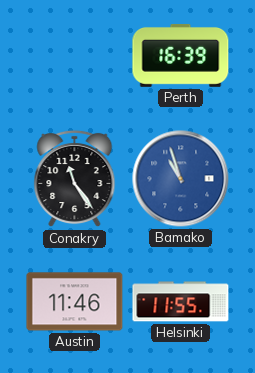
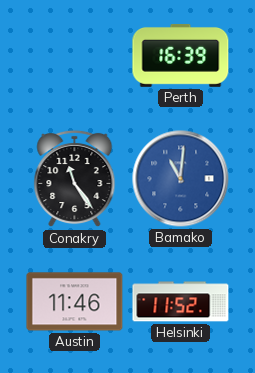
Bamako: 10:57 -> 11:01
Helsinki: 11:55 -> 11:52
